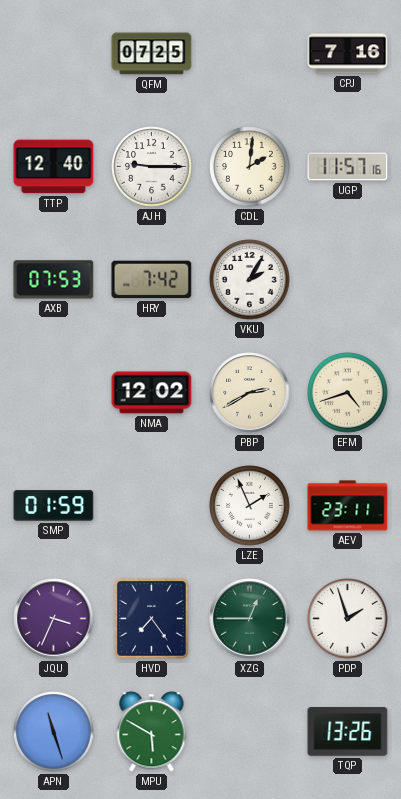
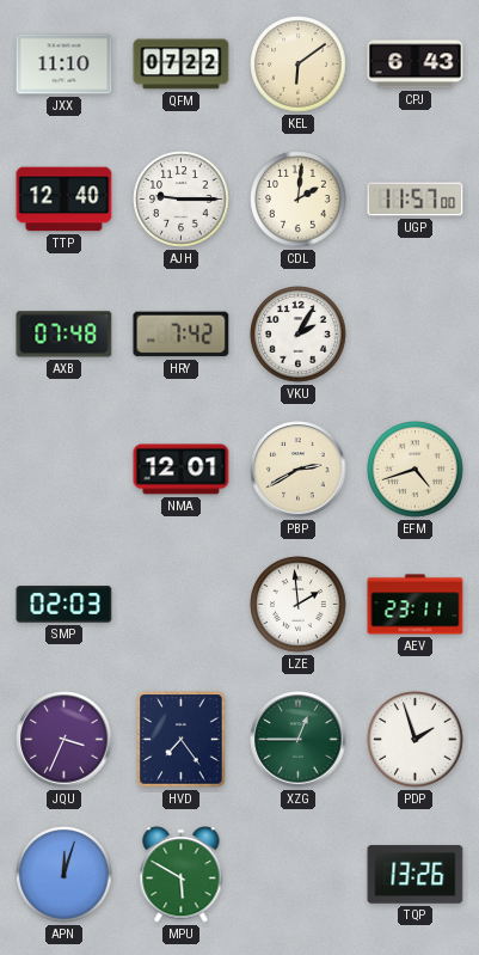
JXX: none -> 11:10
QFM: 07:25 -> 07:22
KEL: none -> 6:09
CPJ: 7:16 -> 6:43
UGP: 11:57:16 -> 11:57:00
AXB: 07:53 -> 07:48
NMA: 12:02 -> 12:01
SMP: 01:59 -> 02:03
LZE: 1:56 -> 1:59
APN: 11:27 -> 12:03
